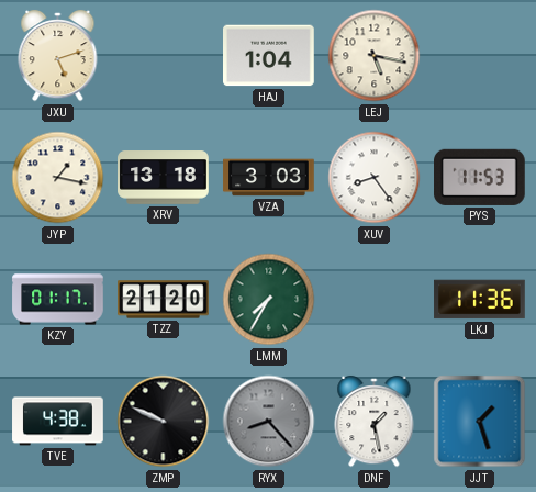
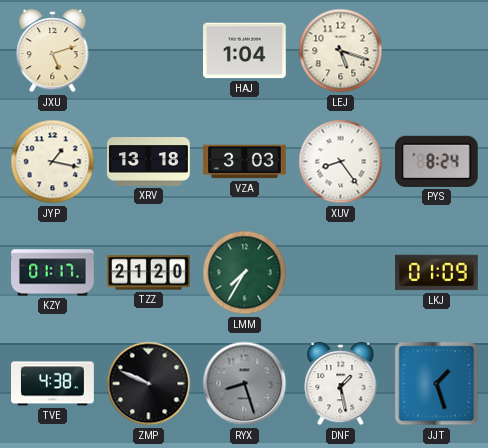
LEJ: 5:17 -> 5:18
PYS: 11:53 -> 8:24
LKJ: 11:36 -> 01:09
RYX: 8:23 -> 8:27
